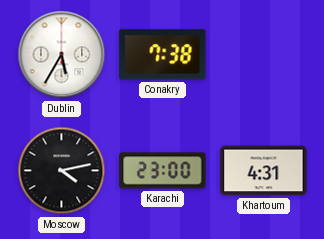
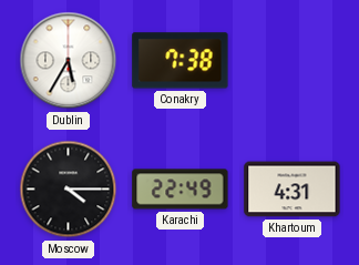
Moscow: 4:13 -> 4:15
Karachi: 23:00 -> 22:49
